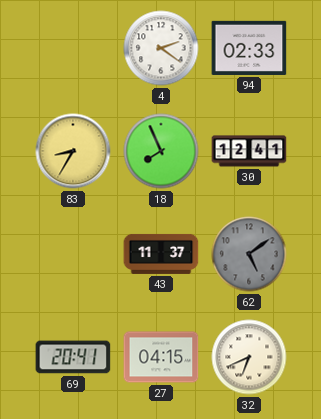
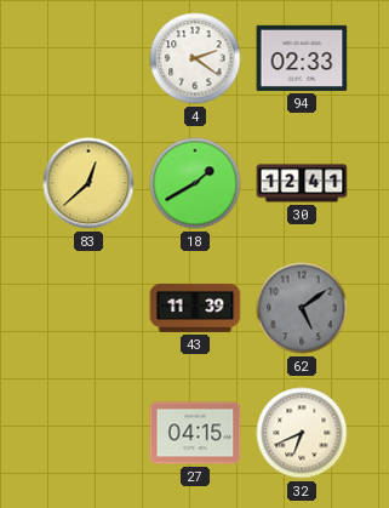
83: 8:35 -> 12:38
18: 7:56 -> 1:40
43: 11:37 -> 11:39
69: 20:41 -> none
